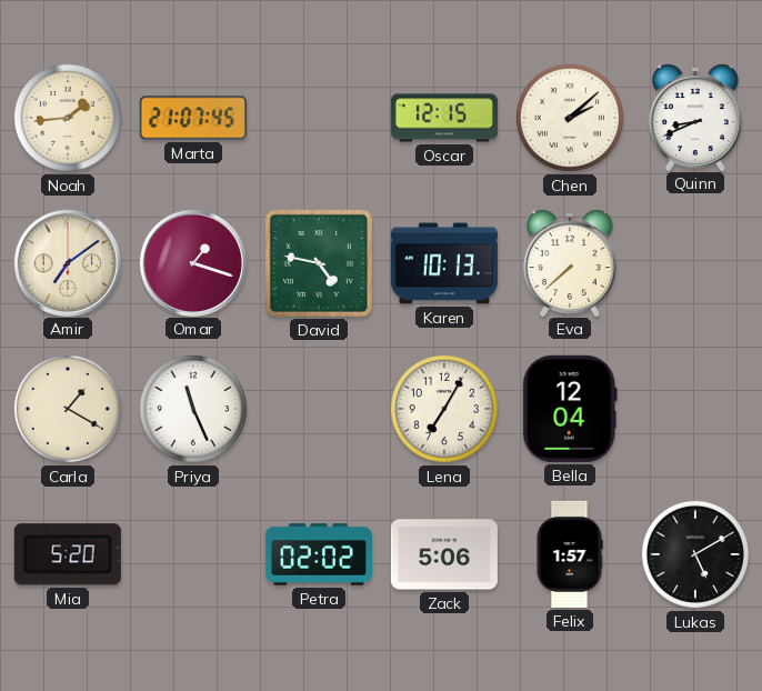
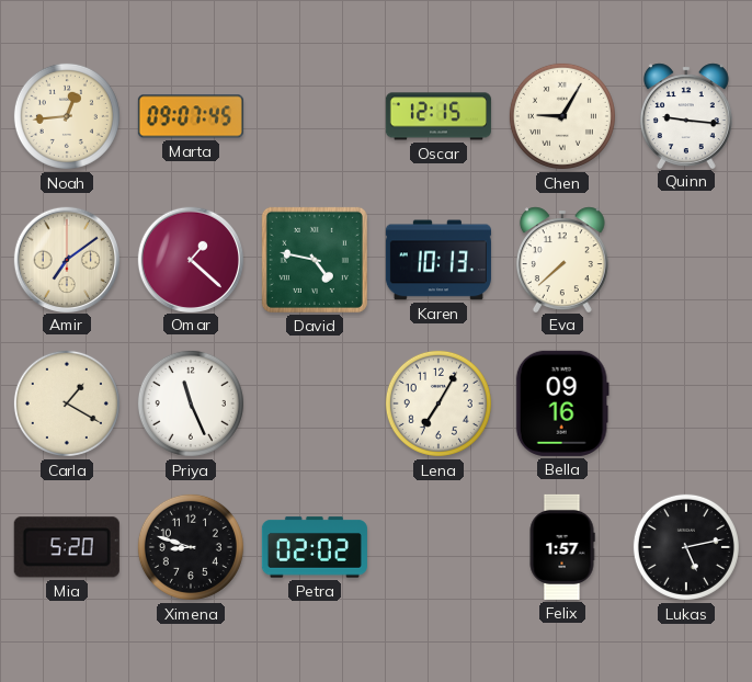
Noah: 1:44 -> 12:44
Marta: 21:07 -> 09:07
Chen: 2:08 -> 9:05
Quinn: 8:41 -> 9:16
Omar: 1:18 -> 1:22
Bella: 12:04 -> 09:16
Ximena: none -> 8:48
Zack: 5:06 -> none
Lukas: 5:10 -> 5:13
